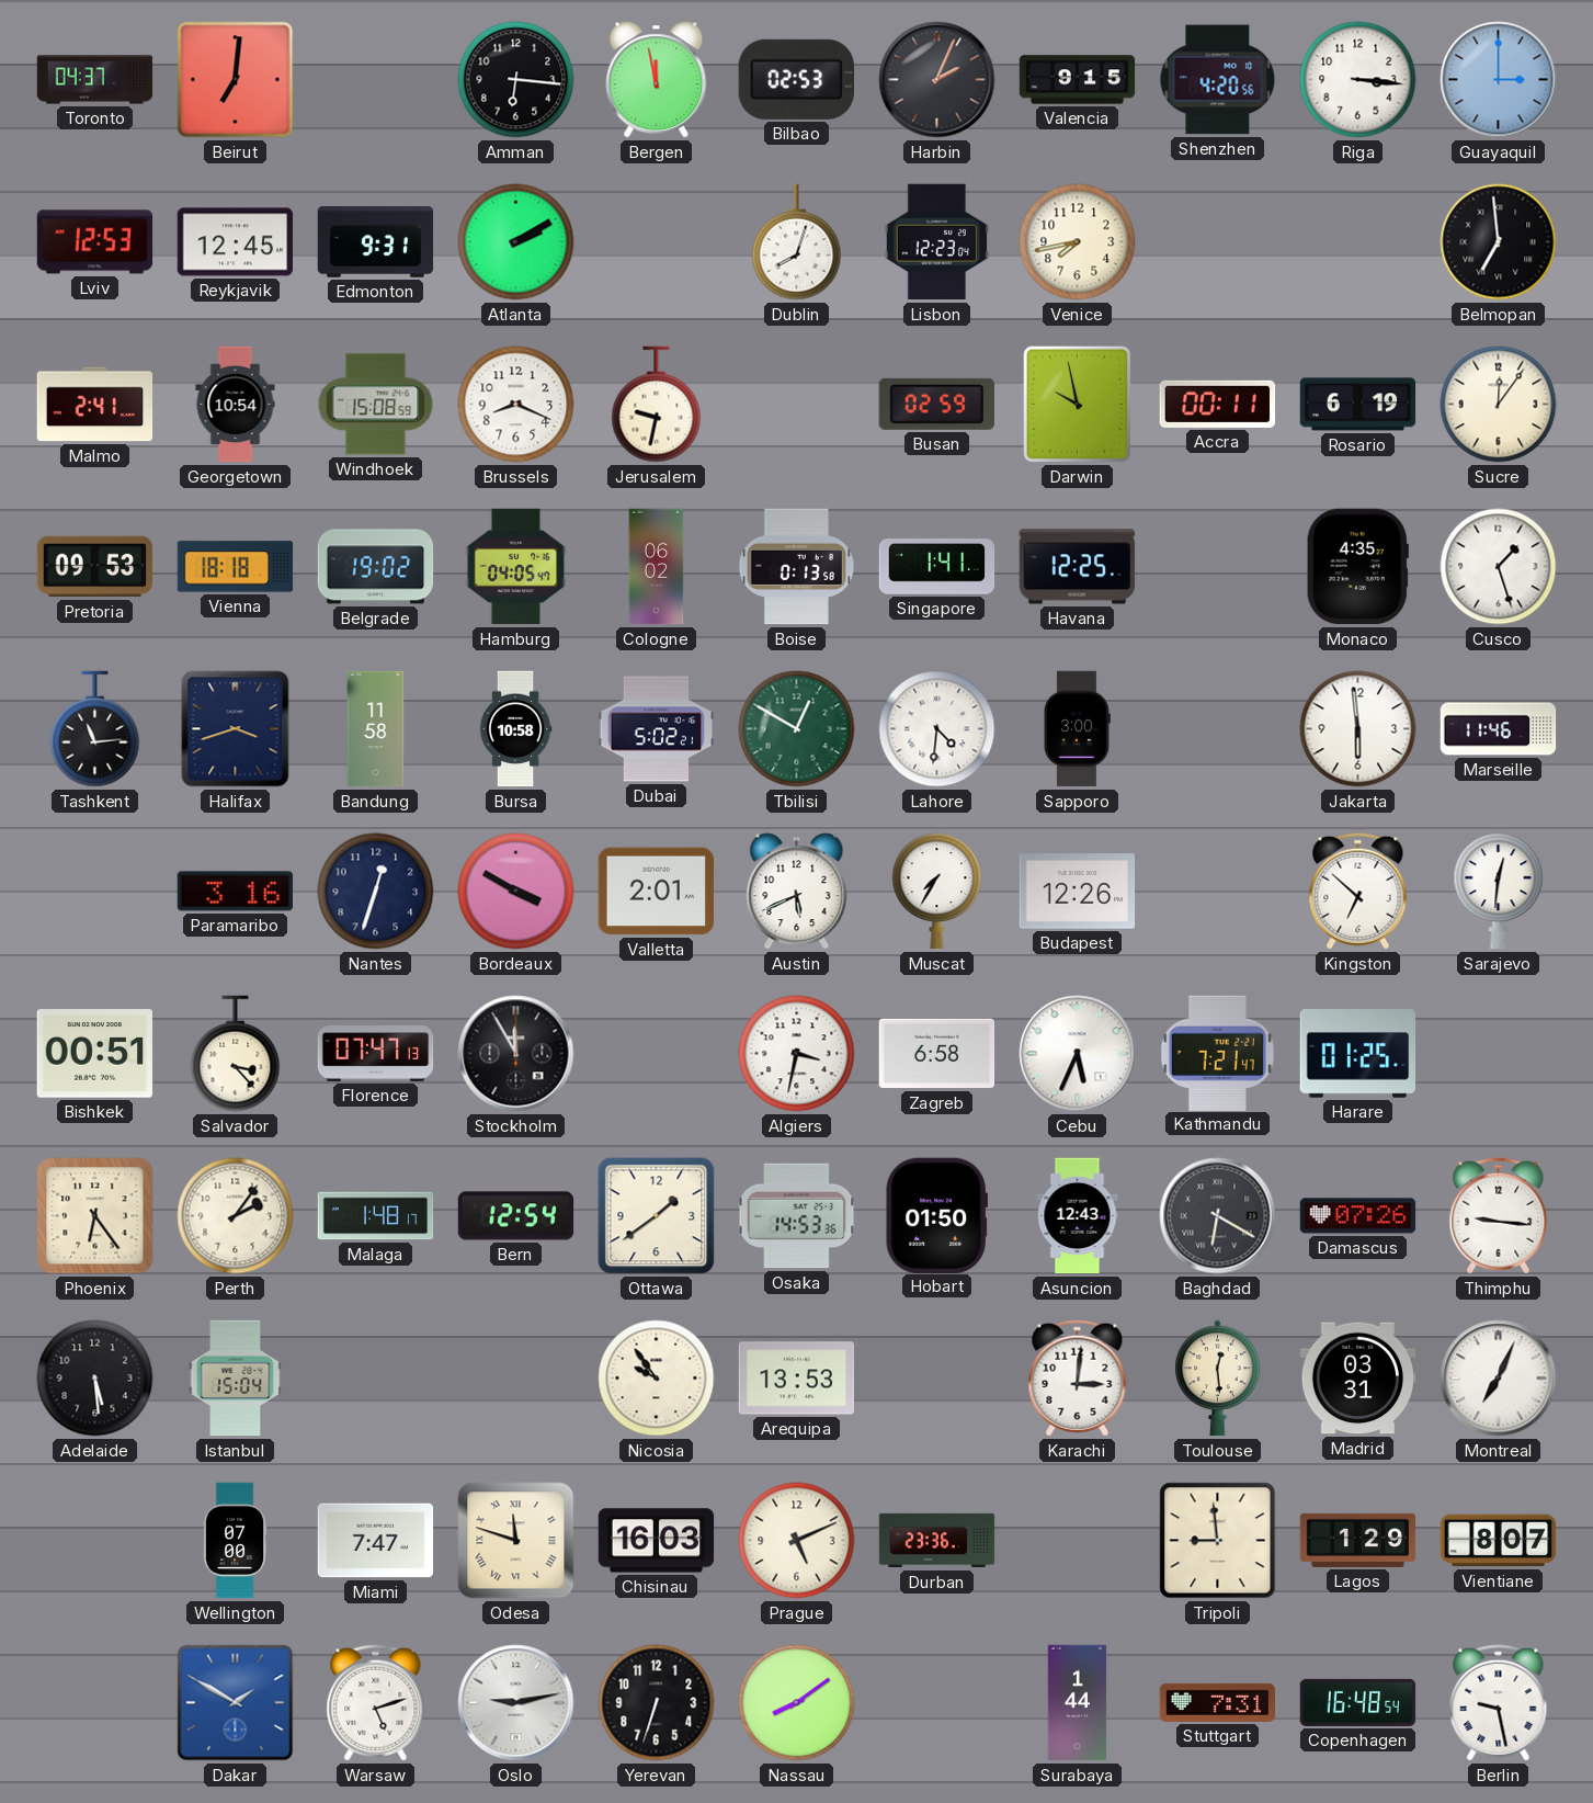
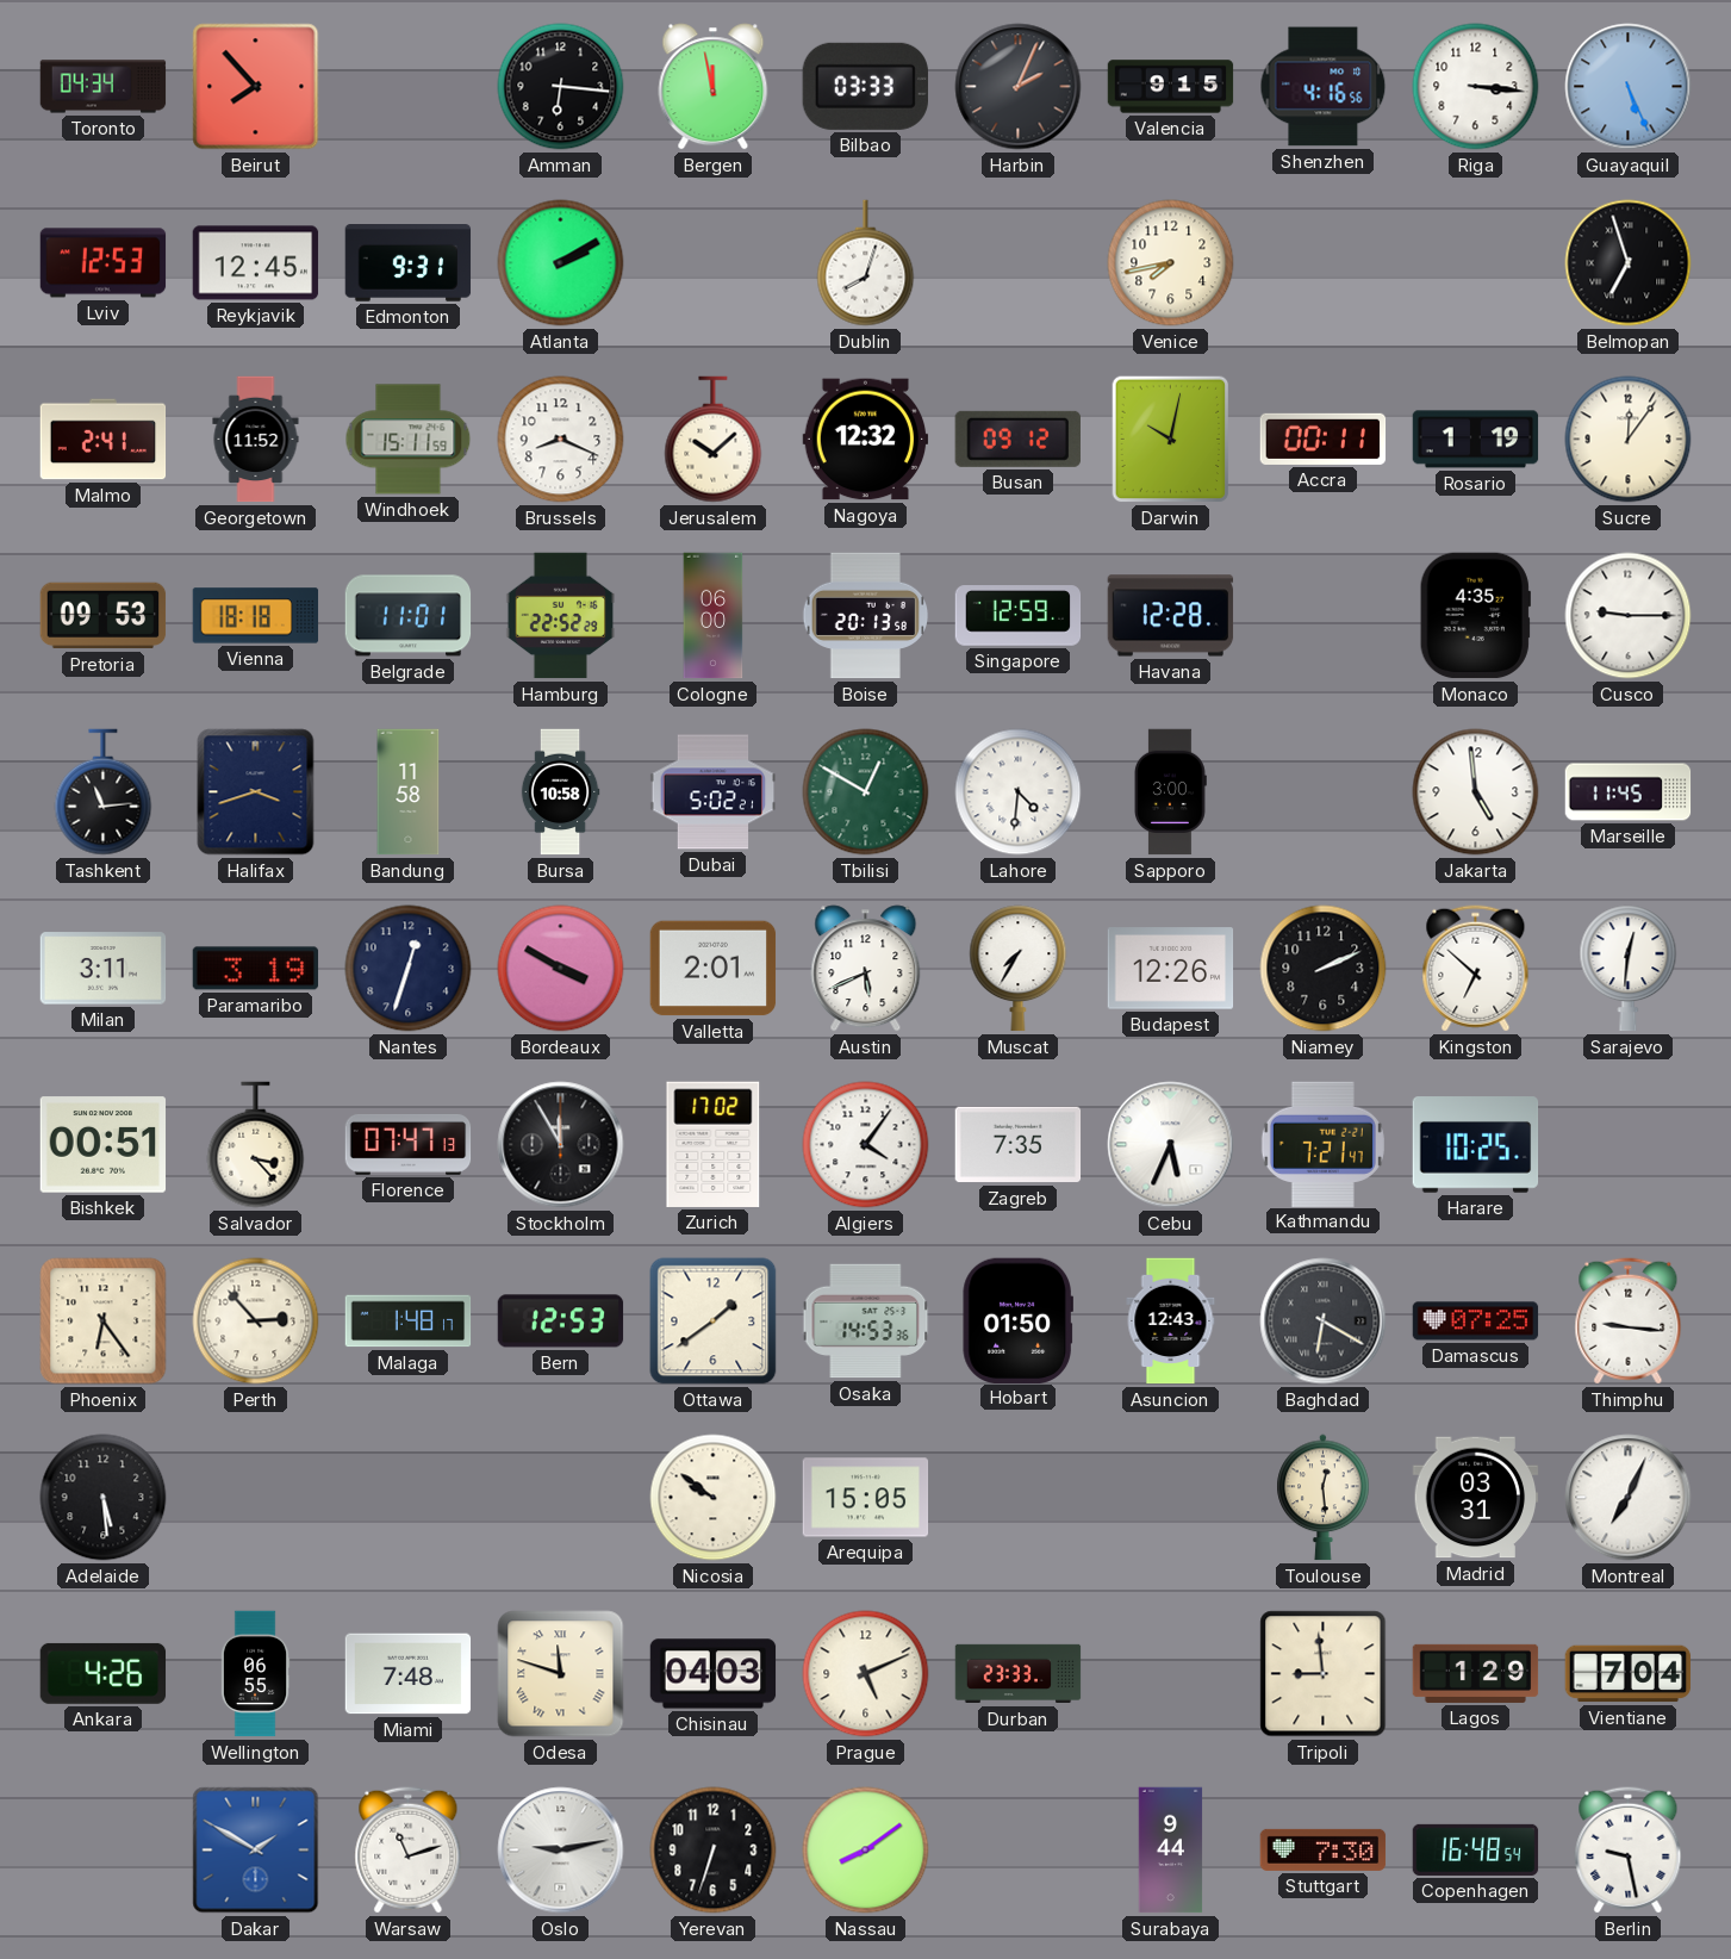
Toronto: 04:37 -> 04:34
Beirut: 7:01 -> 7:53
Bilbao: 02:53 -> 03:33
Shenzhen: 4:20 -> 4:16
Guayaquil: 3:00 -> 5:26
Lisbon: 12:23 -> none
Belmopan: 6:59 -> 6:57
Georgetown: 10:54 -> 11:52
Windhoek: 15:08 -> 15:11
Jerusalem: 9:32 -> 10:08
Nagoya: none -> 12:32
Busan: 02:59 -> 09:12
Darwin: 9:58 -> 10:02
Rosario: 6:19 -> 1:19
Belgrade: 19:02 -> 11:01
Hamburg: 04:05 -> 22:52
Cologne: 06:02 -> 06:00
Boise: 0:13 -> 20:13
Singapore: 1:41 -> 12:59
Havana: 12:25 -> 12:28
Cusco: 1:27 -> 9:15
Jakarta: 5:59 -> 4:59
Marseille: 11:46 -> 11:45
Milan: none -> 3:11
Paramaribo: 3:16 -> 3:19
Niamey: none -> 2:11
Zurich: none -> 17:02
Algiers: 3:32 -> 4:06
Zagreb: 6:58 -> 7:35
Harare: 01:25 -> 10:25
Perth: 2:06 -> 2:53
Bern: 12:54 -> 12:53
Damascus: 07:26 -> 07:25
Istanbul: 15:04 -> none
Nicosia: 9:54 -> 9:51
Arequipa: 13:53 -> 15:05
Karachi: 3:01 -> none
Ankara: none -> 4:26
Wellington: 07:00 -> 06:55
Miami: 7:47 -> 7:48
Chisinau: 16:03 -> 04:03
Durban: 23:36 -> 23:33
Vientiane: 8:07 -> 7:04
Warsaw: 5:12 -> 11:12
Surabaya: 1:44 -> 9:44
Stuttgart: 7:31 -> 7:30
